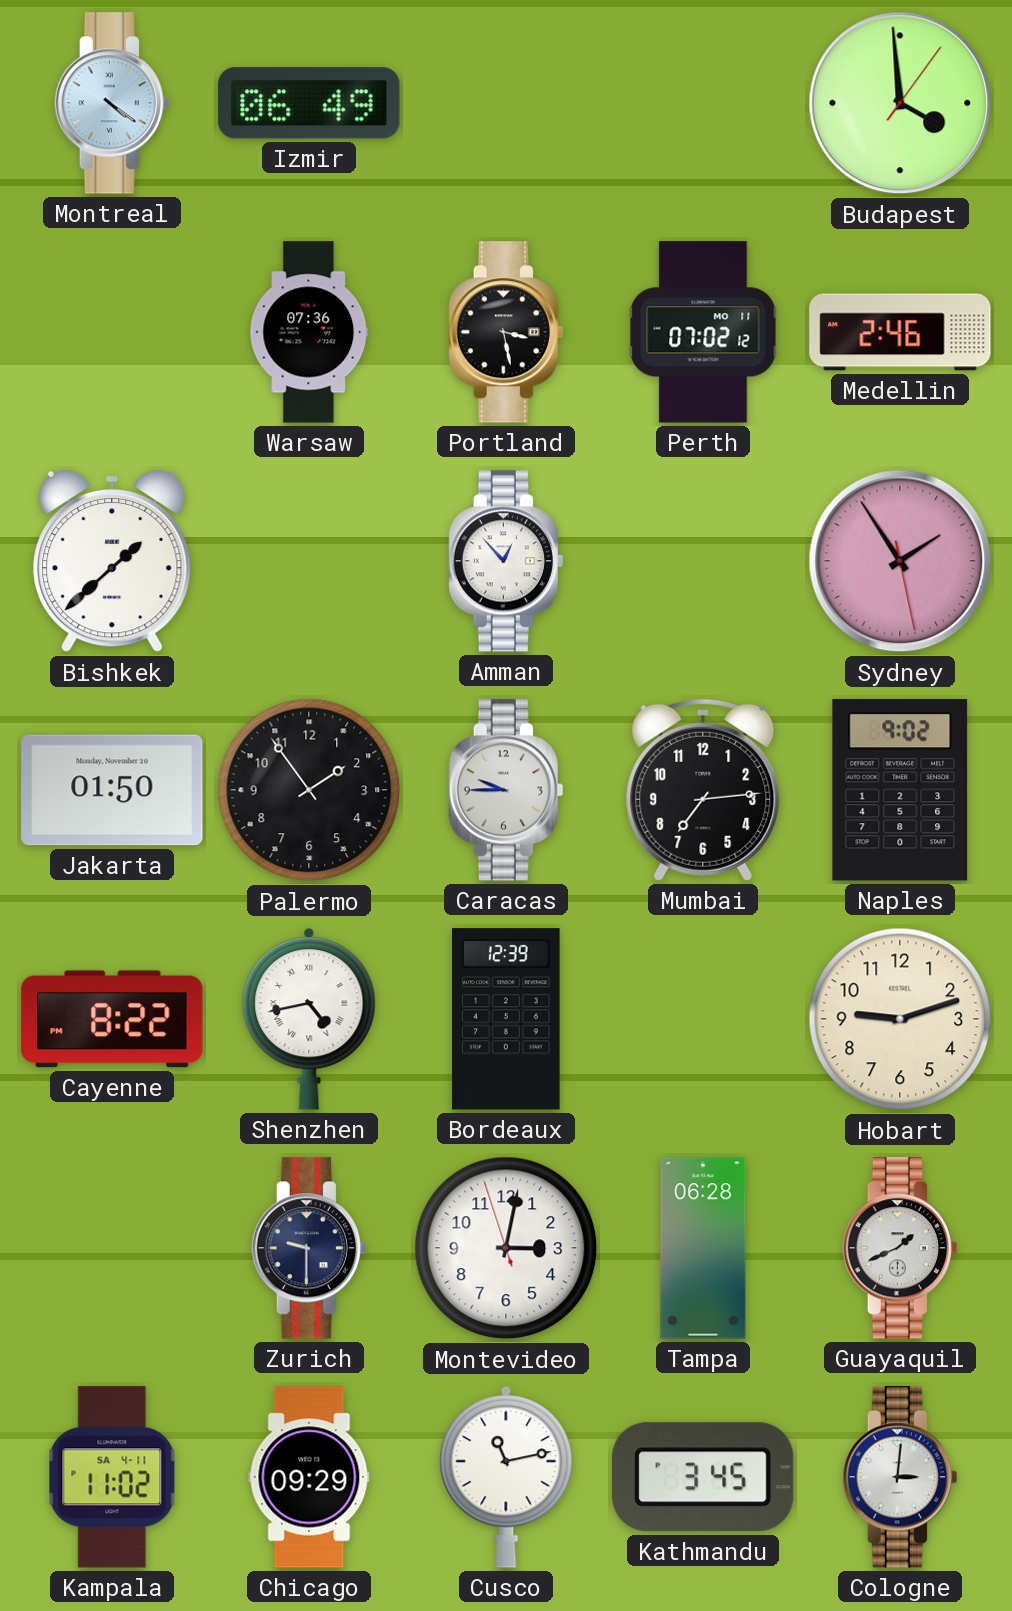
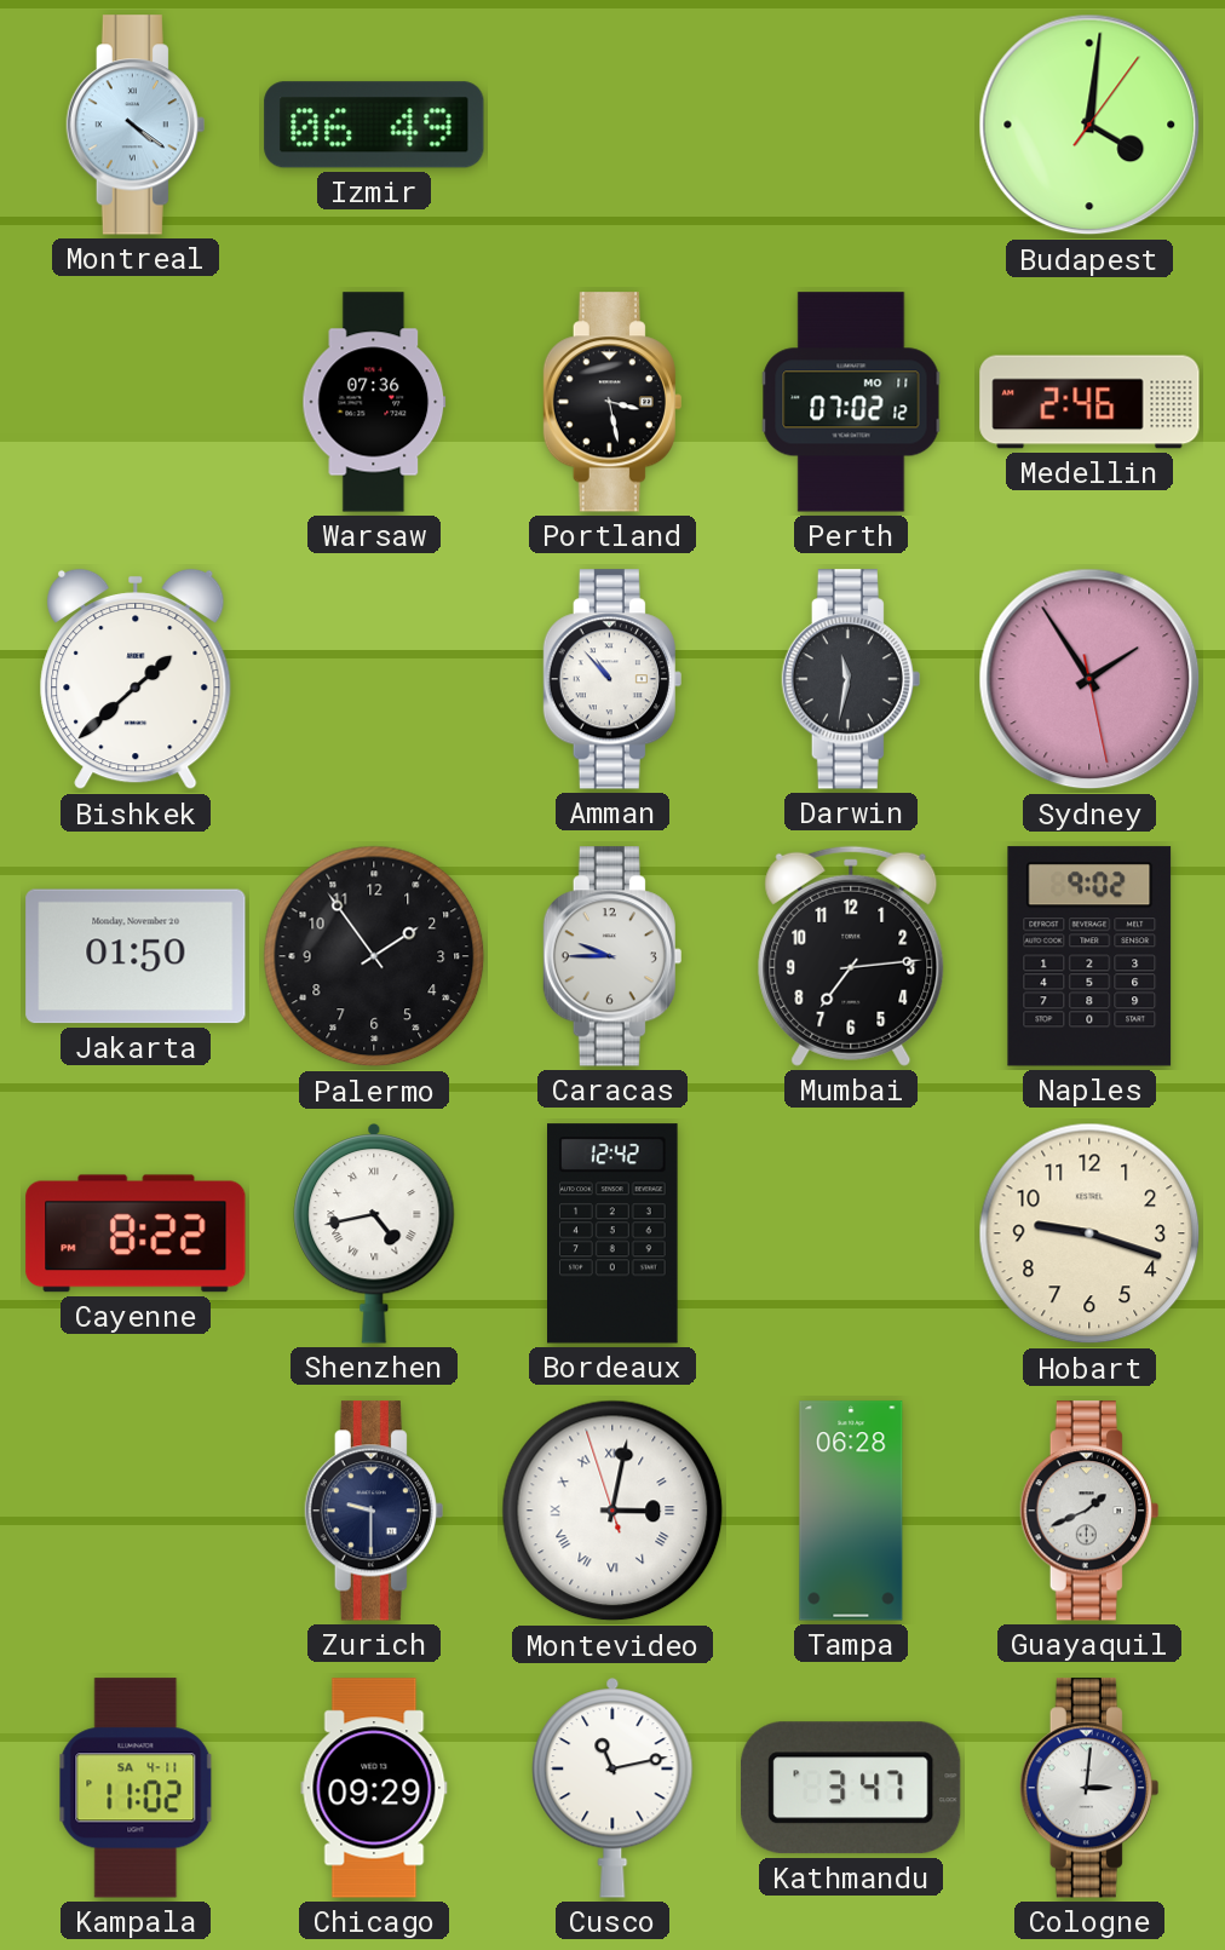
Budapest: 3:59 -> 4:01
Amman: 12:53 -> 10:53
Darwin: none -> 11:32
Bordeaux: 12:39 -> 12:42
Hobart: 9:12 -> 9:18
Montevideo numerals: Arabic -> Roman
Kathmandu: 3:45 -> 3:47
